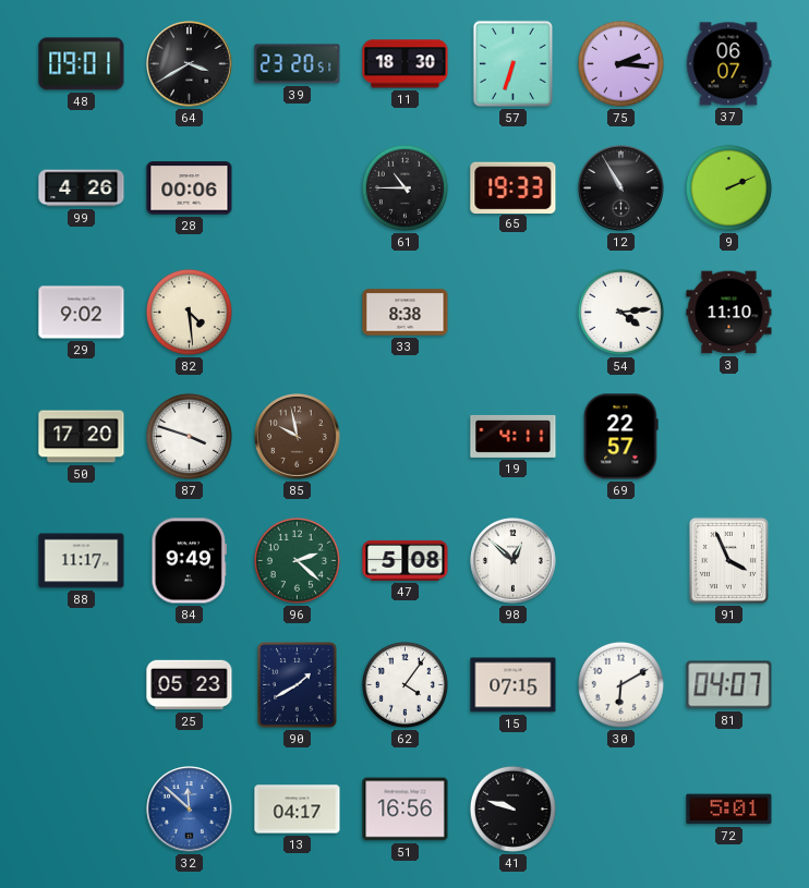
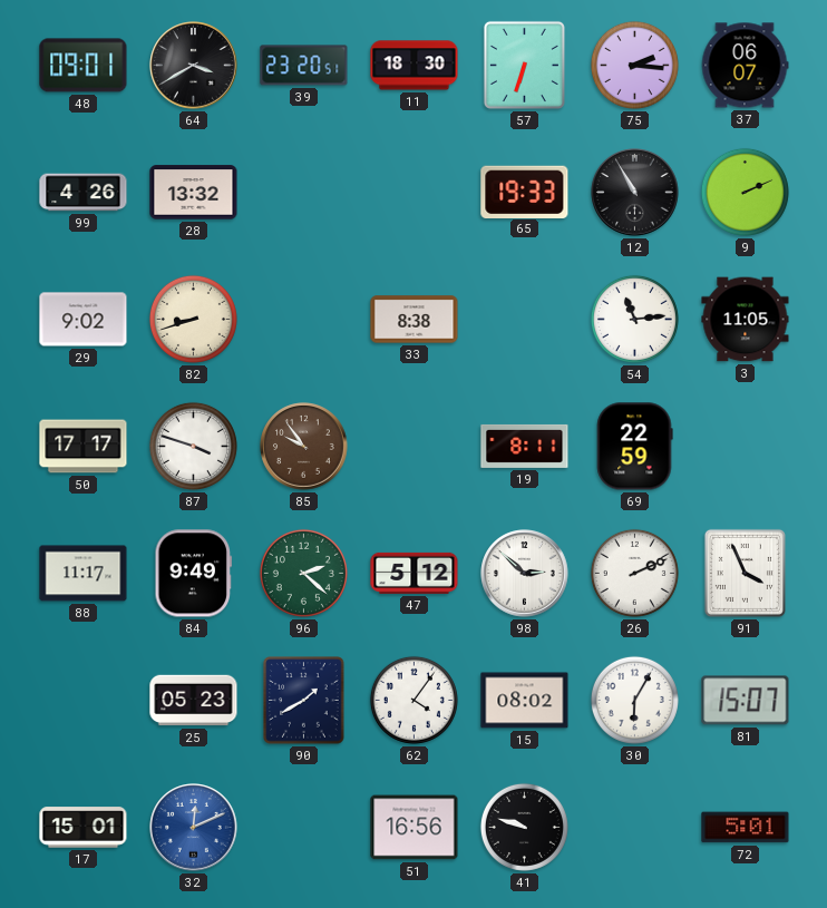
28: 00:06 -> 13:32
61: 10:45 -> none
82: 4:29 -> 8:42
54: 4:14 -> 11:14
3: 11:10 -> 11:05
50: 17:20 -> 17:17
85: 9:58 -> 9:54
19: 4:11 -> 8:11
69: 22:57 -> 22:59
47: 5:08 -> 5:12
98: 12:52 -> 2:52
26: none -> 2:11
15: 07:15 -> 08:02
30: 6:10 -> 6:05
81: 04:07 -> 15:07
17: none -> 15:01
32: 11:52 -> 12:11
13: 04:17 -> none
